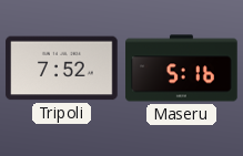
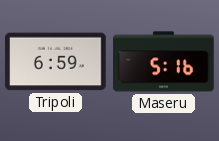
Tripoli: 7:52 -> 6:59
